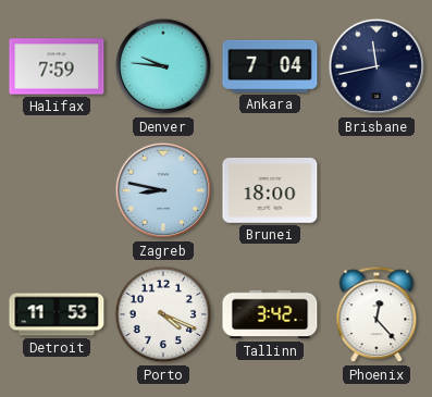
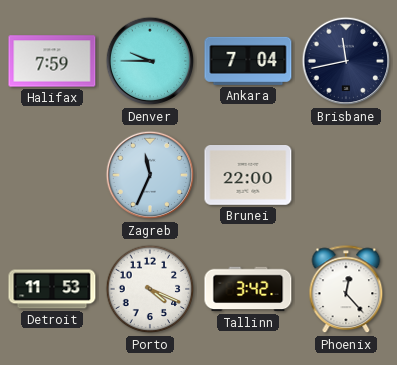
Denver: 9:46 -> 9:45
Zagreb: 8:47 -> 11:34
Brunei: 18:00 -> 22:00
